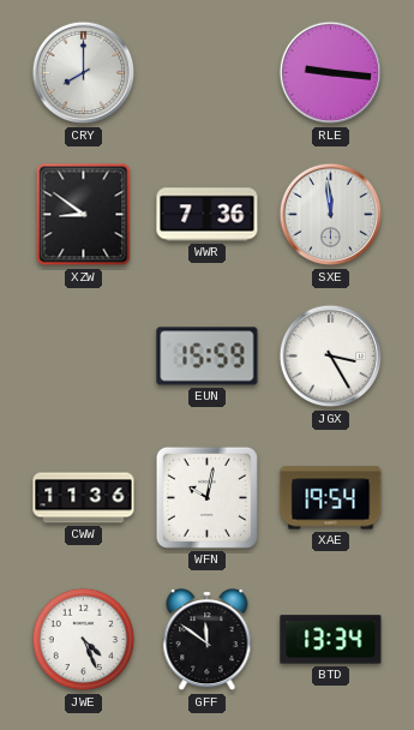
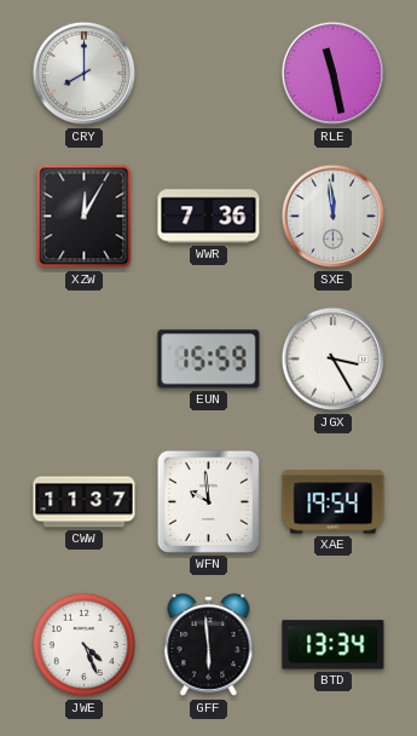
RLE: 9:16 -> 11:28
XZW: 8:51 -> 12:05
CWW: 11:36 -> 11:37
WFN: 10:02 -> 9:59
GFF: 11:51 -> 5:59
